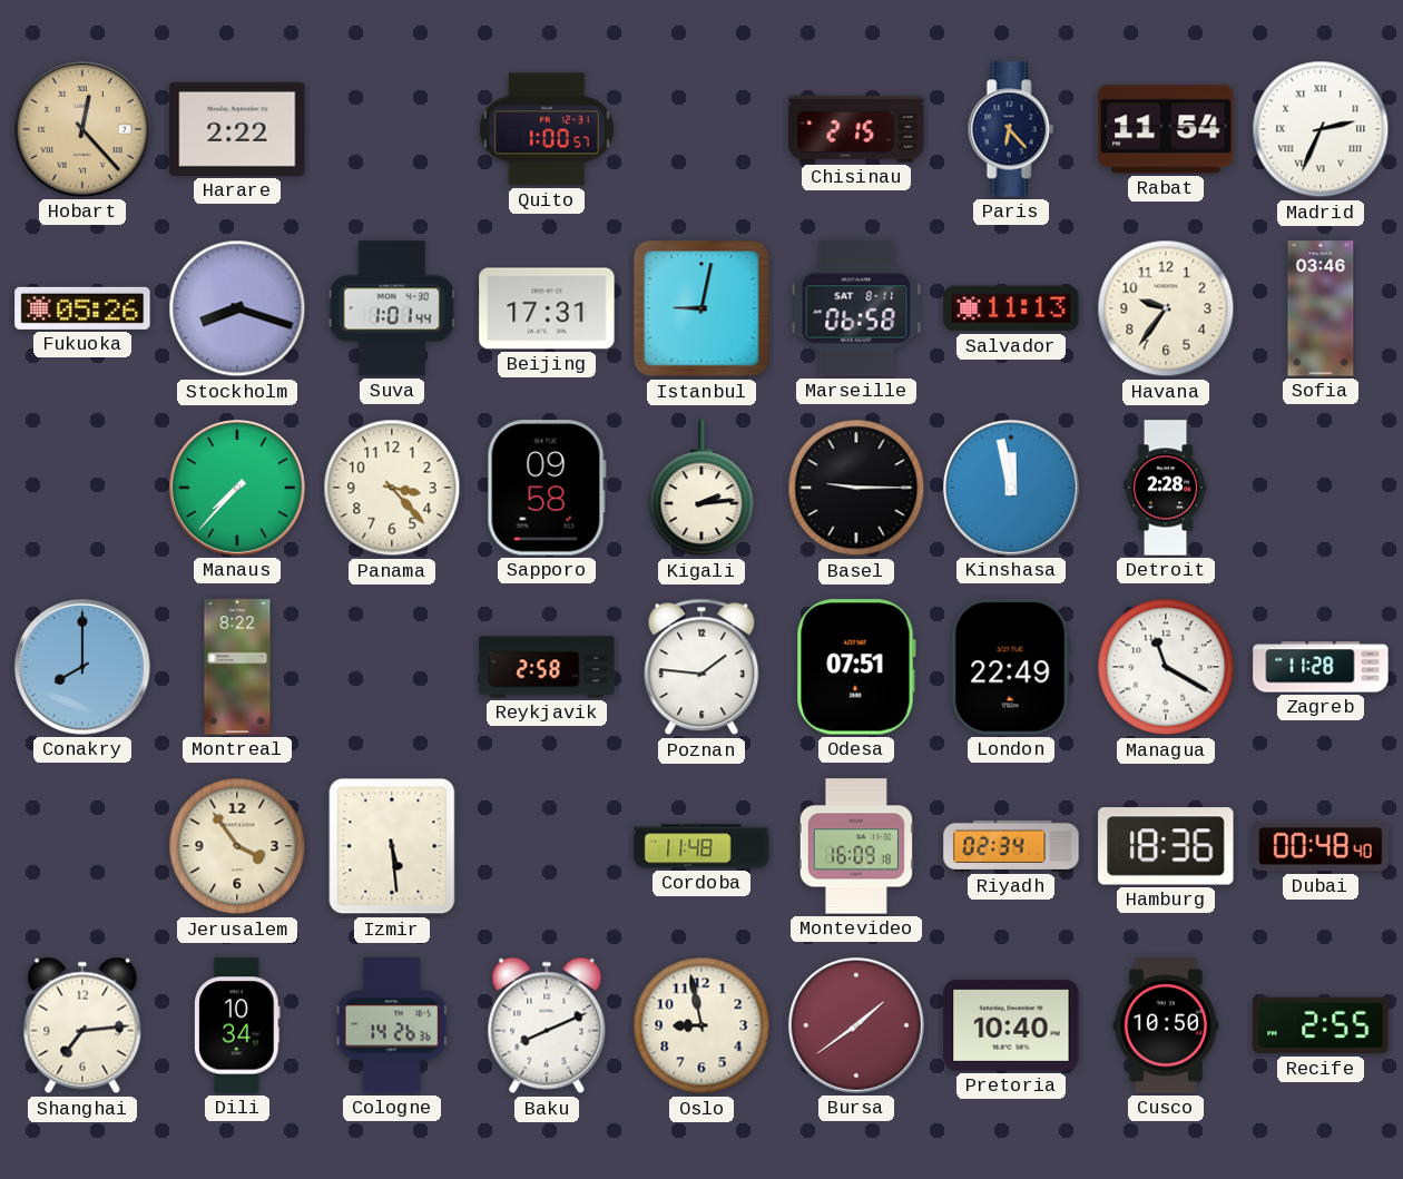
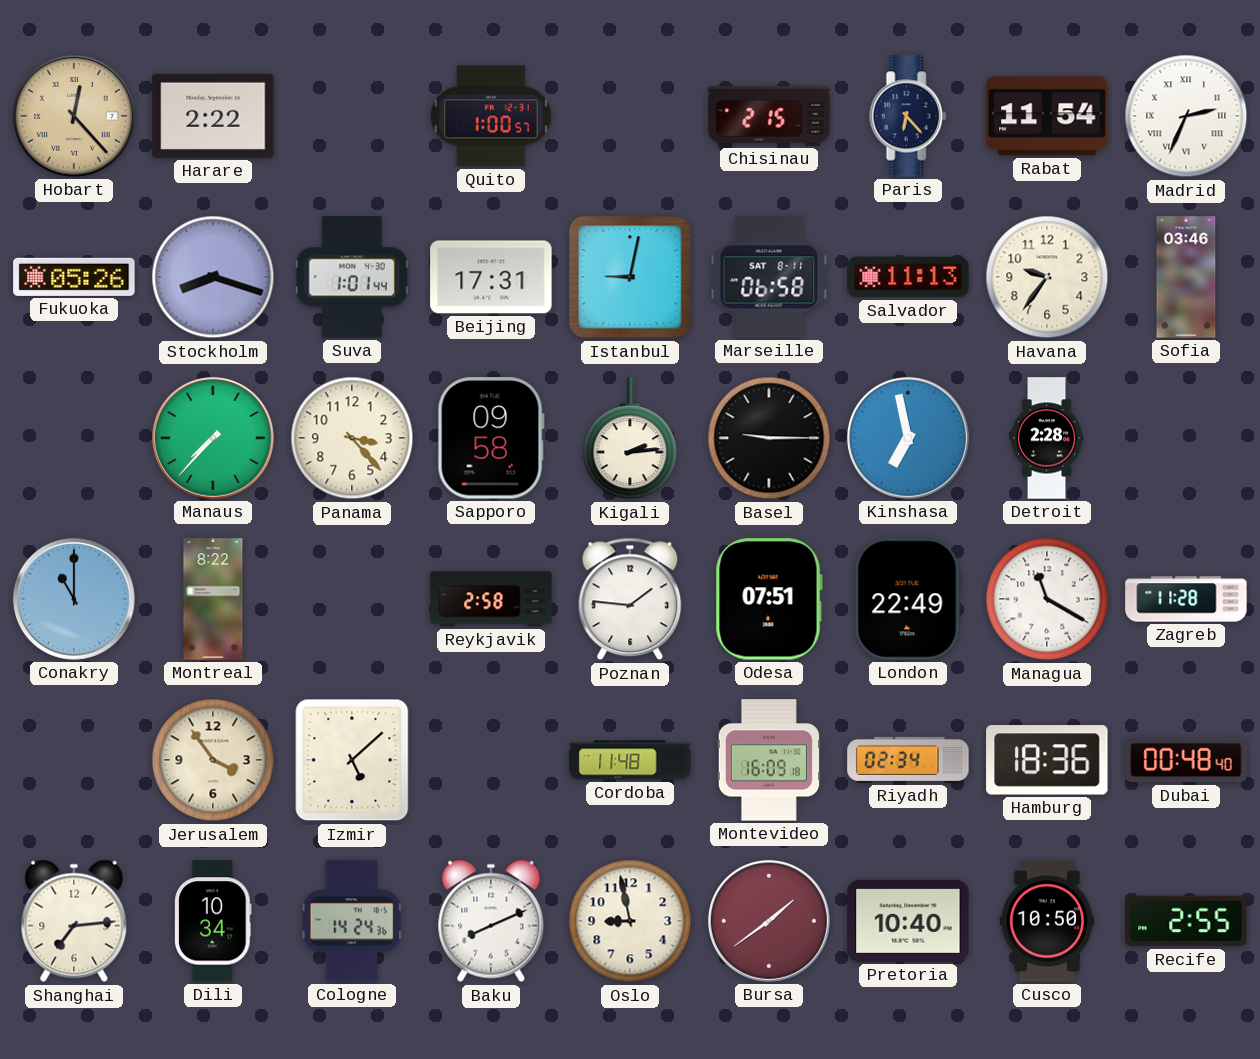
Kinshasa: 11:58 -> 6:58
Conakry: 8:00 -> 11:00
Izmir: 5:29 -> 5:08
Cologne: 14:26 -> 14:24
